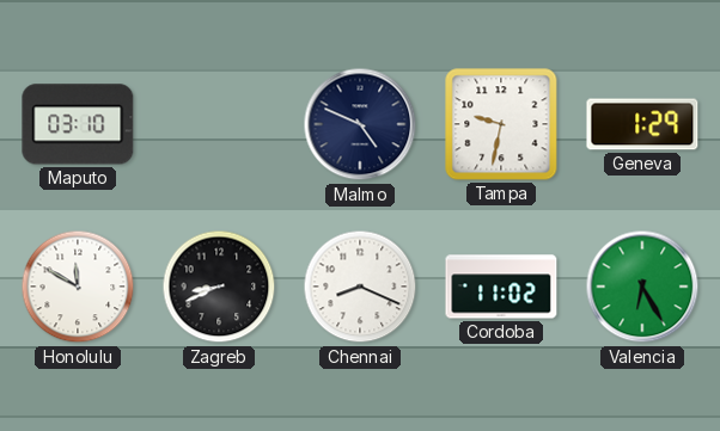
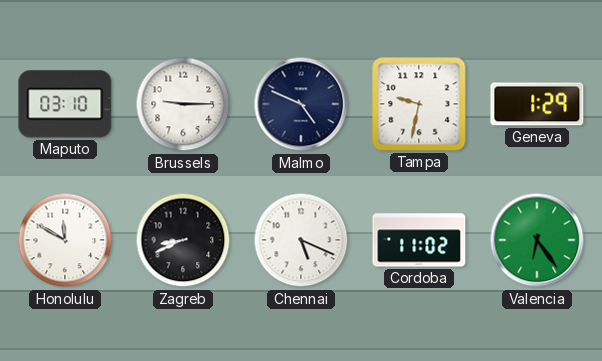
Brussels: none -> 9:15
Chennai: 8:19 -> 5:19
Valencia: 6:25 -> 6:24
